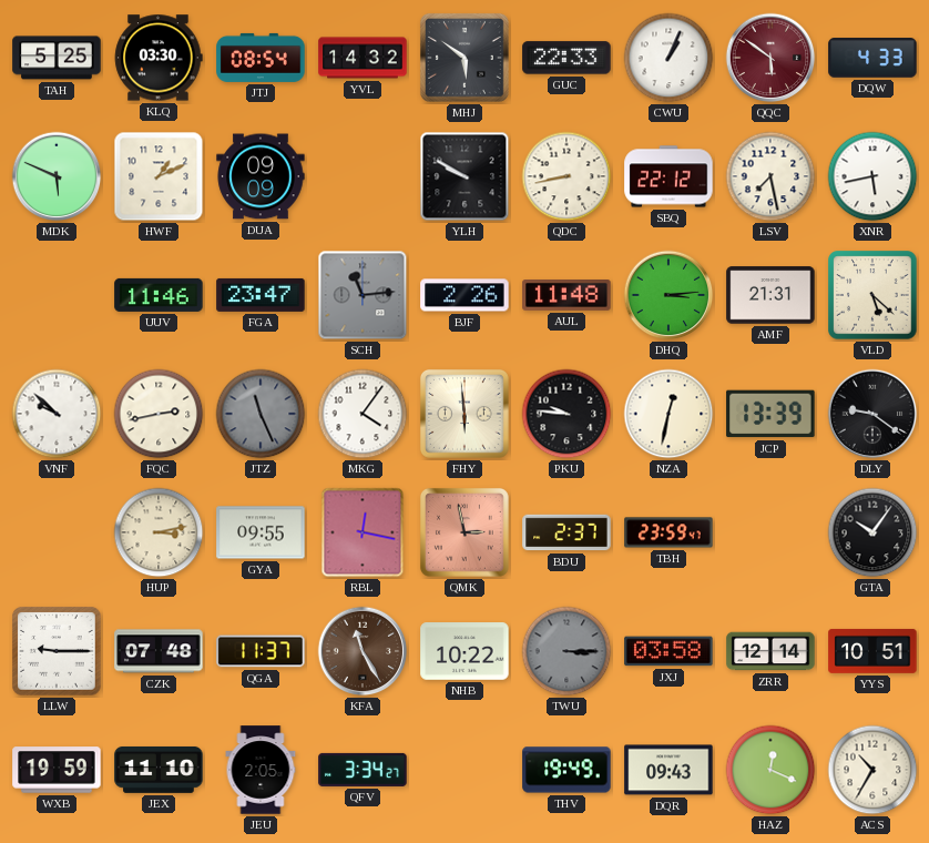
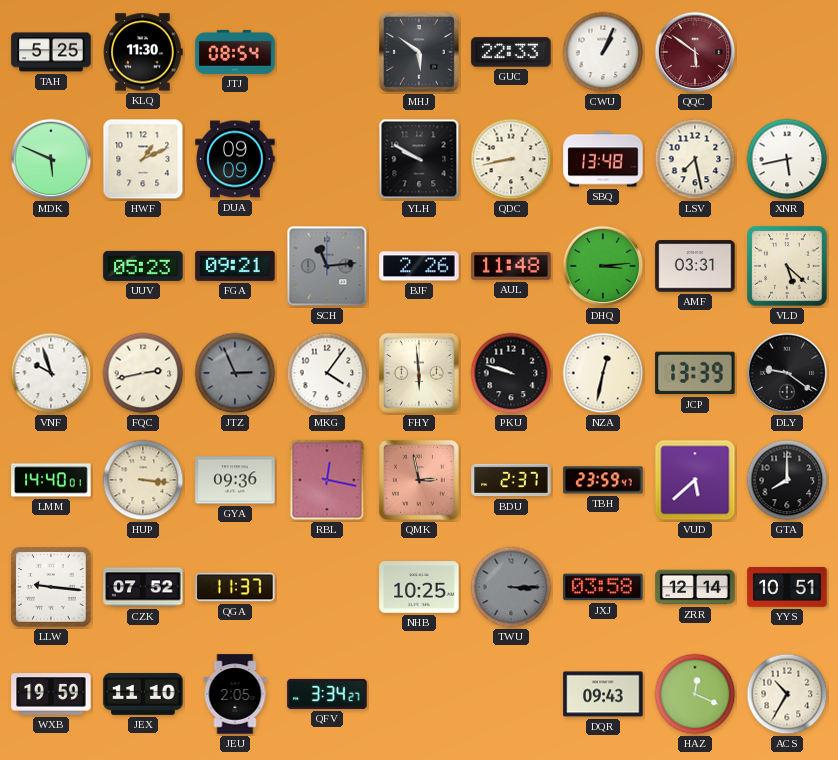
KLQ: 03:30 -> 11:30
YVL: 14:32 -> none
DQW: 4:33 -> none
SBQ: 22:12 -> 13:48
UUV: 11:46 -> 05:23
FGA: 23:47 -> 09:21
AMF: 21:31 -> 03:31
VNF: 9:52 -> 9:57
JTZ: 11:26 -> 2:56
PKU: 9:46 -> 9:48
LMM: none -> 14:40
HUP: 3:13 -> 3:16
GYA: 09:55 -> 09:36
VUD: none -> 5:38
GTA: 10:06 -> 8:00
LLW: 9:15 -> 9:16
CZK: 07:48 -> 07:52
KFA: 11:25 -> none
NHB: 10:22 -> 10:25
THV: 19:49 -> none
